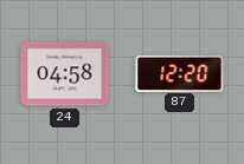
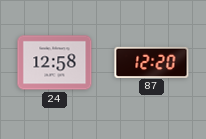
24: 04:58 -> 12:58
